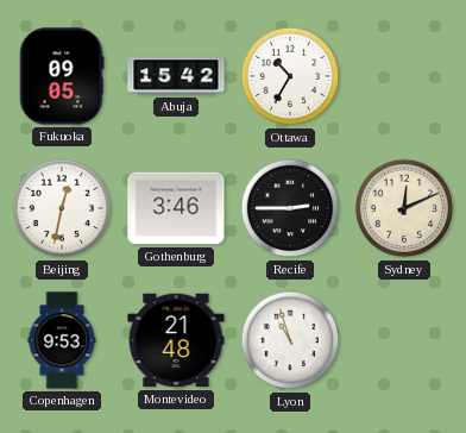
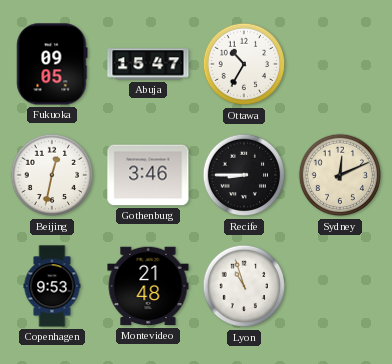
Abuja: 15:42 -> 15:47
Recife: 2:45 -> 8:45
